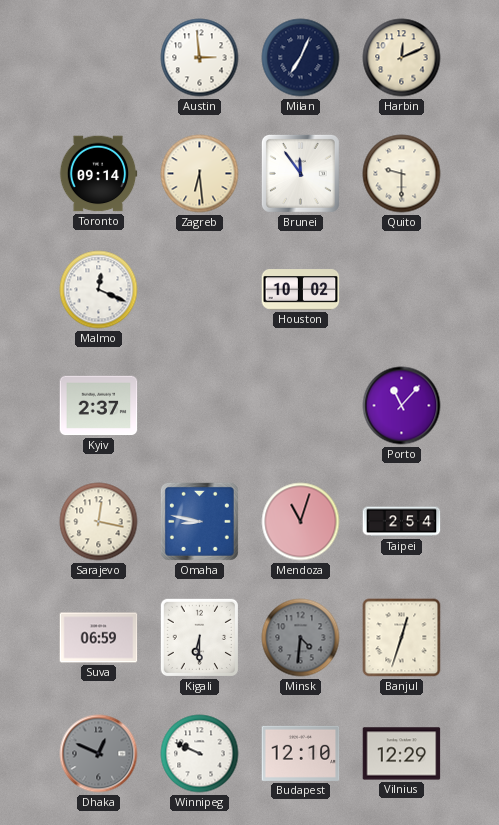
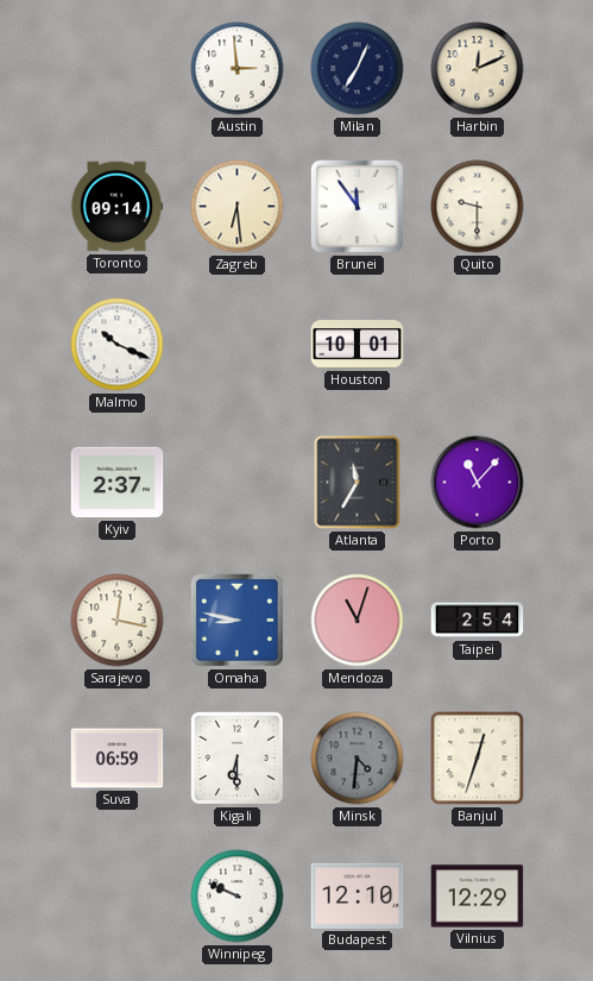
Malmo: 12:19 -> 10:19
Houston: 10:02 -> 10:01
Atlanta: none -> 11:35
Dhaka: 12:49 -> none
